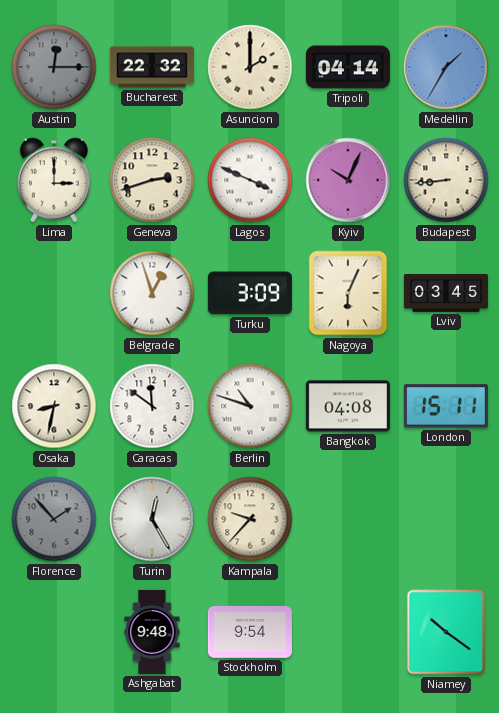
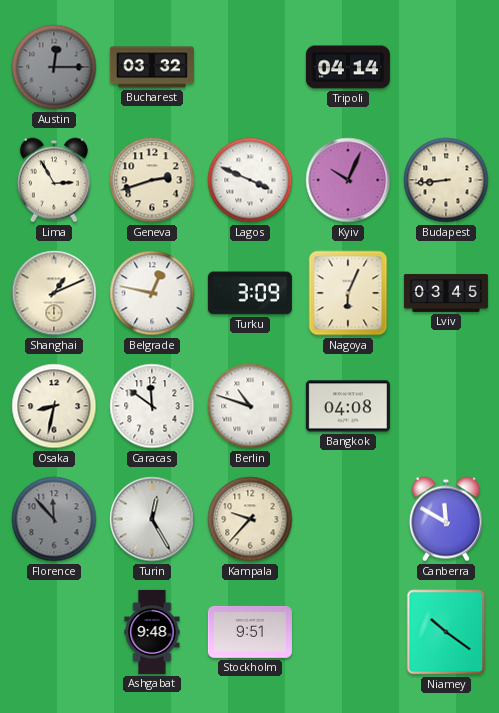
Bucharest: 22:32 -> 03:32
Asuncion: 2:00 -> none
Medellin: 1:35 -> none
Lima: 3:00 -> 2:55
Shanghai: none -> 1:11
Belgrade: 12:57 -> 12:47
London: 15:11 -> none
Florence: 1:53 -> 11:53
Canberra: none -> 11:50
Stockholm: 9:54 -> 9:51
